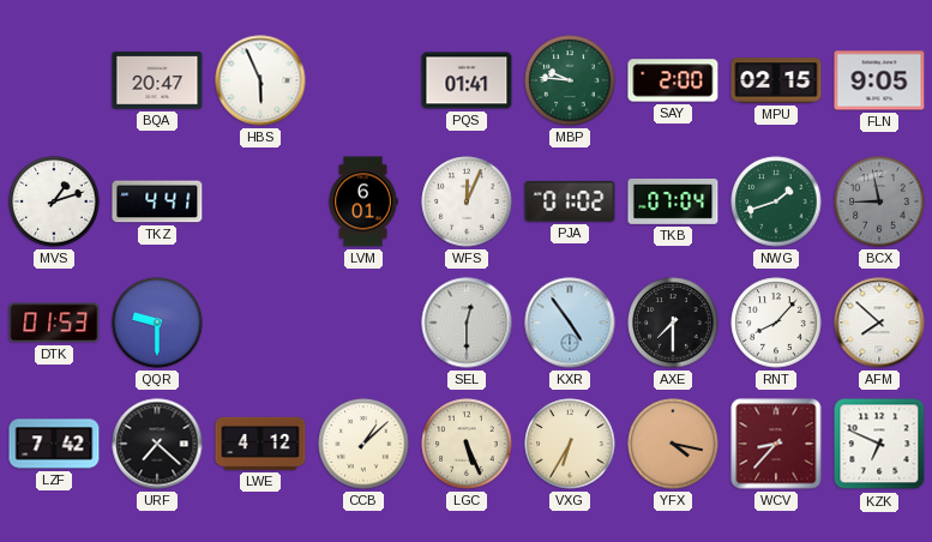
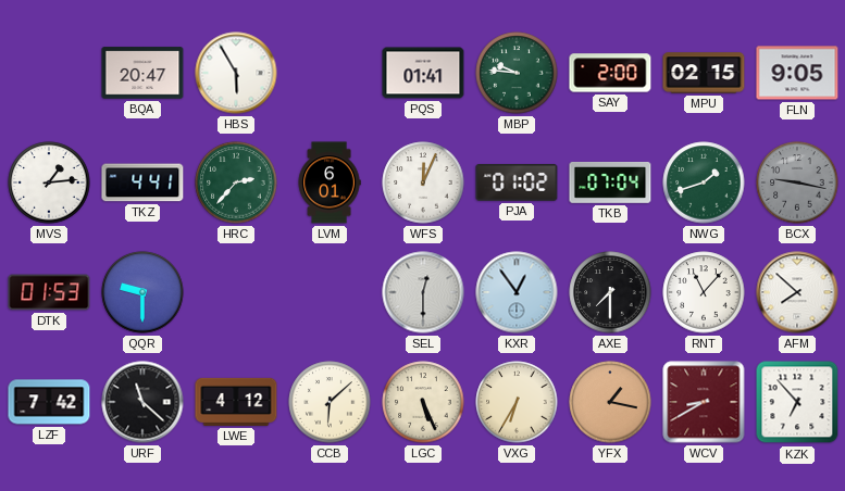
HBS: 5:56 -> 5:55
MVS: 1:12 -> 1:14
HRC: none -> 2:37
BCX: 8:58 -> 9:17
KXR: 4:54 -> 12:54
RNT: 8:07 -> 11:07
URF: 7:22 -> 11:22
CCB: 1:08 -> 6:08
YFX: 4:17 -> 1:17
WCV: 8:37 -> 8:40
KZK: 6:49 -> 6:53
